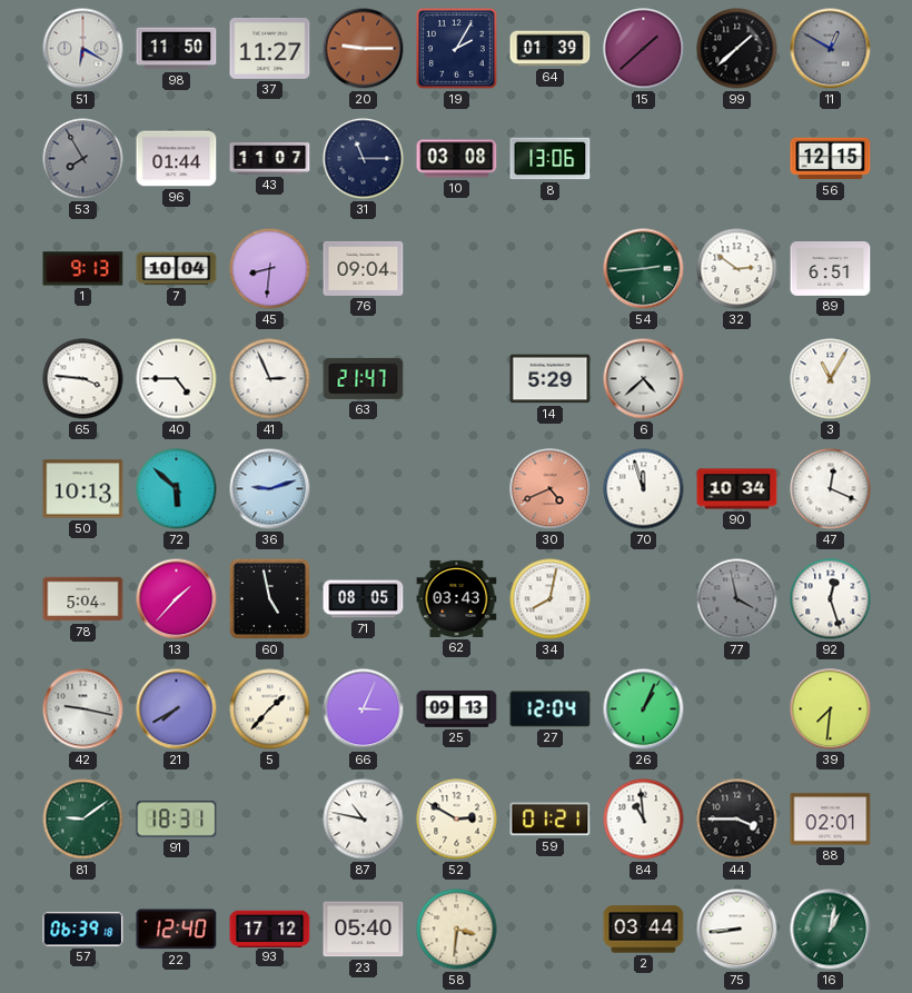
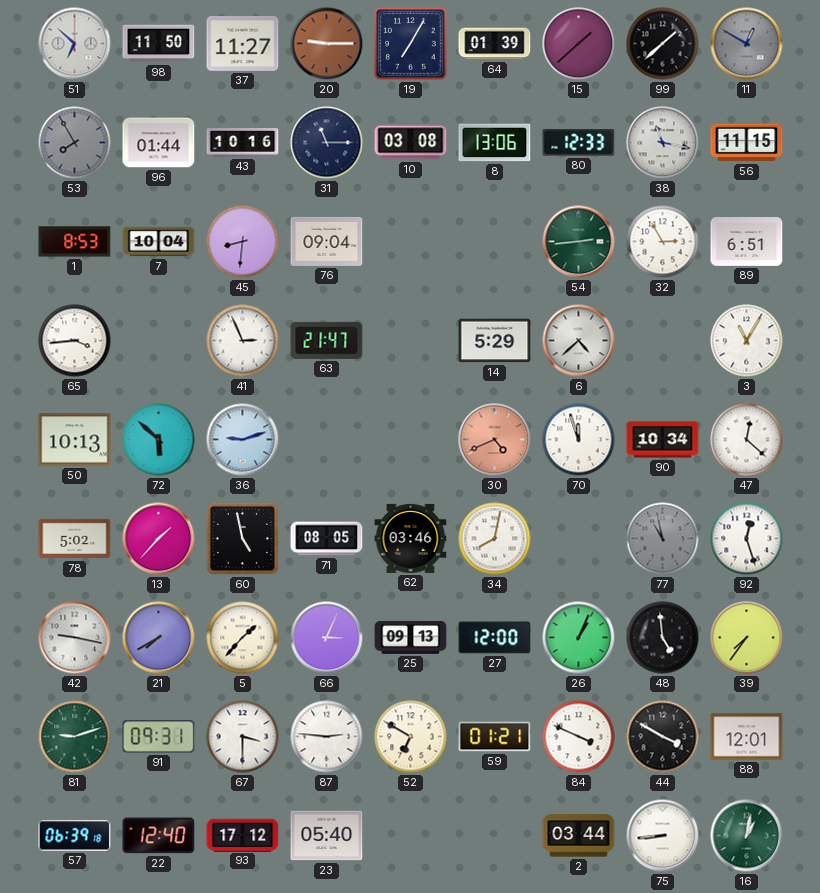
51: 6:20 -> 6:52
19: 2:05 -> 7:05
43: 11:07 -> 10:16
80: none -> 12:33
38: none -> 11:17
56: 12:15 -> 11:15
1: 9:13 -> 8:53
32: 2:51 -> 2:55
65: 3:46 -> 3:44
40: 4:45 -> none
47: 12:19 -> 12:22
78: 5:04 -> 5:02
62: 03:43 -> 03:46
77: 3:58 -> 10:58
27: 12:04 -> 12:00
48: none -> 4:59
39: 7:31 -> 7:36
81: 9:09 -> 9:12
91: 18:31 -> 09:31
67: none -> 3:30
87: 10:47 -> 2:46
52: 2:50 -> 6:50
84: 10:59 -> 3:49
44: 3:45 -> 3:50
88: 02:01 -> 12:01
58: 3:31 -> none
